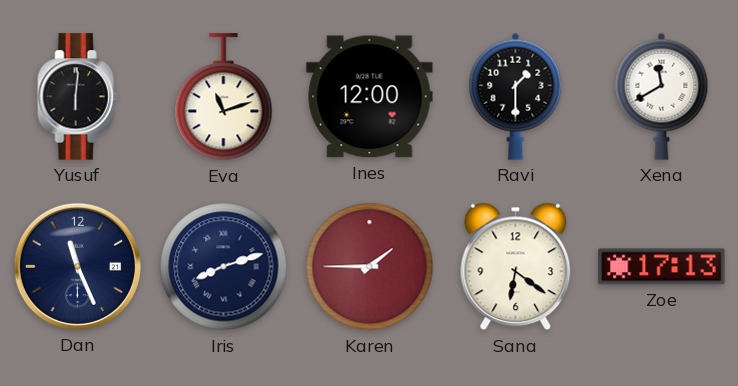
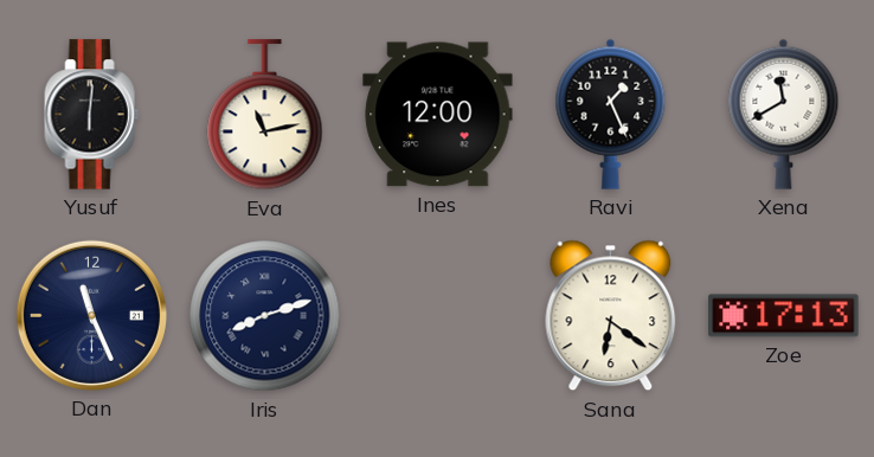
Eva: 11:12 -> 11:13
Ravi: 1:30 -> 1:26
Karen: 1:45 -> none
